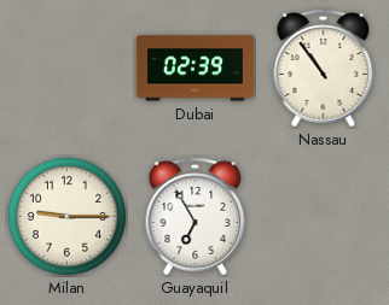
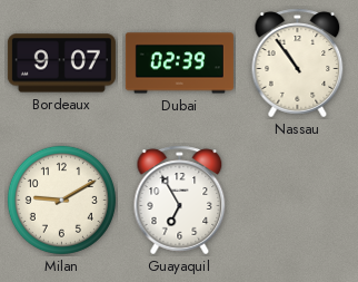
Bordeaux: none -> 9:07
Milan: 9:15 -> 9:10
